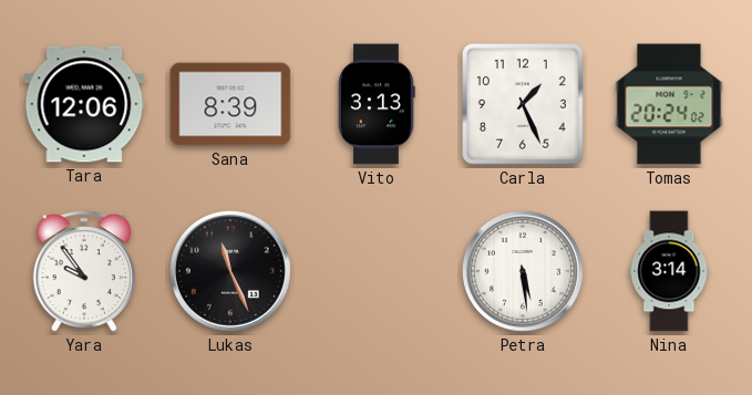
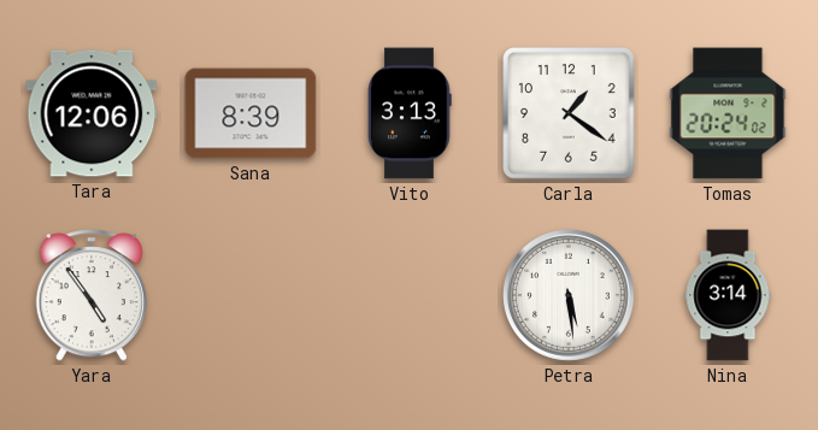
Carla: 1:26 -> 1:21
Yara: 9:54 -> 4:54
Lukas: 11:26 -> none
